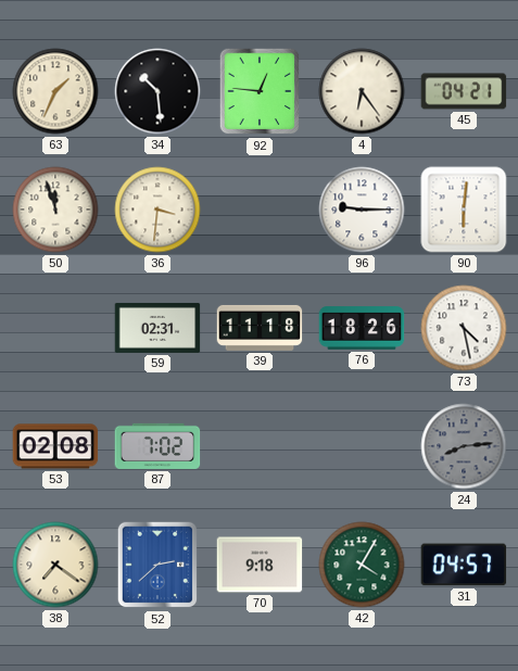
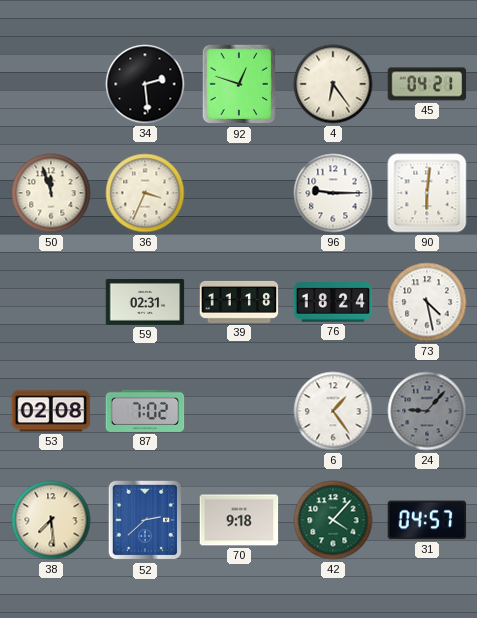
63: 1:34 -> none
34: 10:29 -> 2:29
92: 12:46 -> 12:48
36: 3:31 -> 3:34
76: 18:26 -> 18:24
6: none -> 1:24
24: 8:14 -> 9:07
38: 7:21 -> 7:29
42: 4:05 -> 4:07
